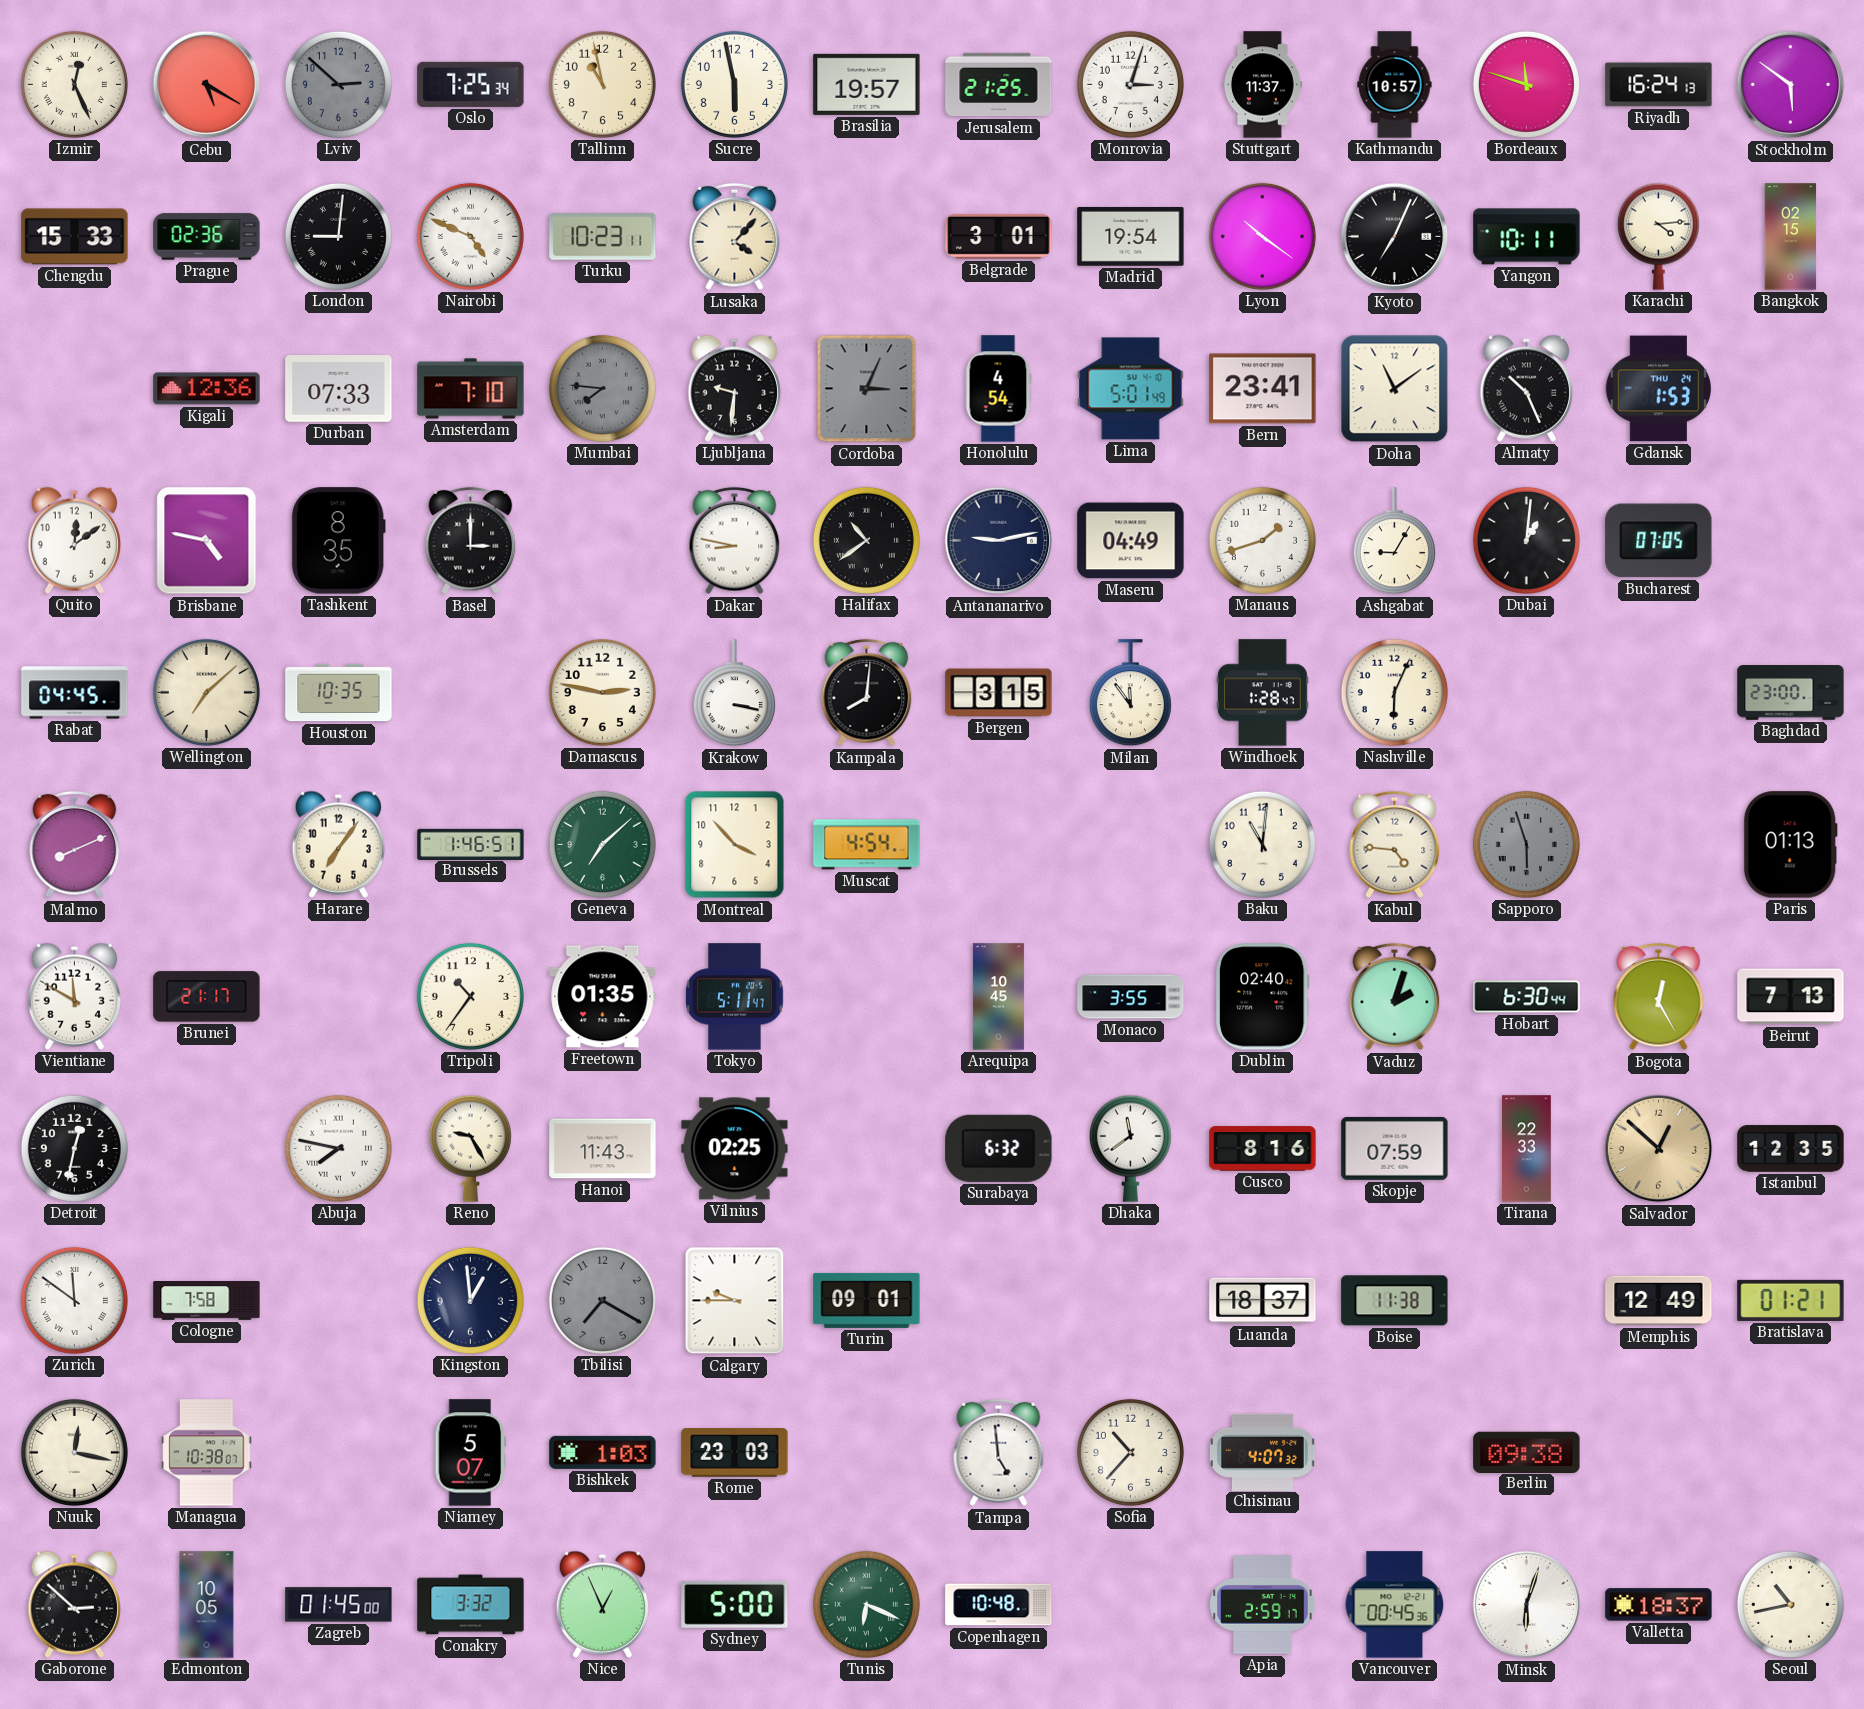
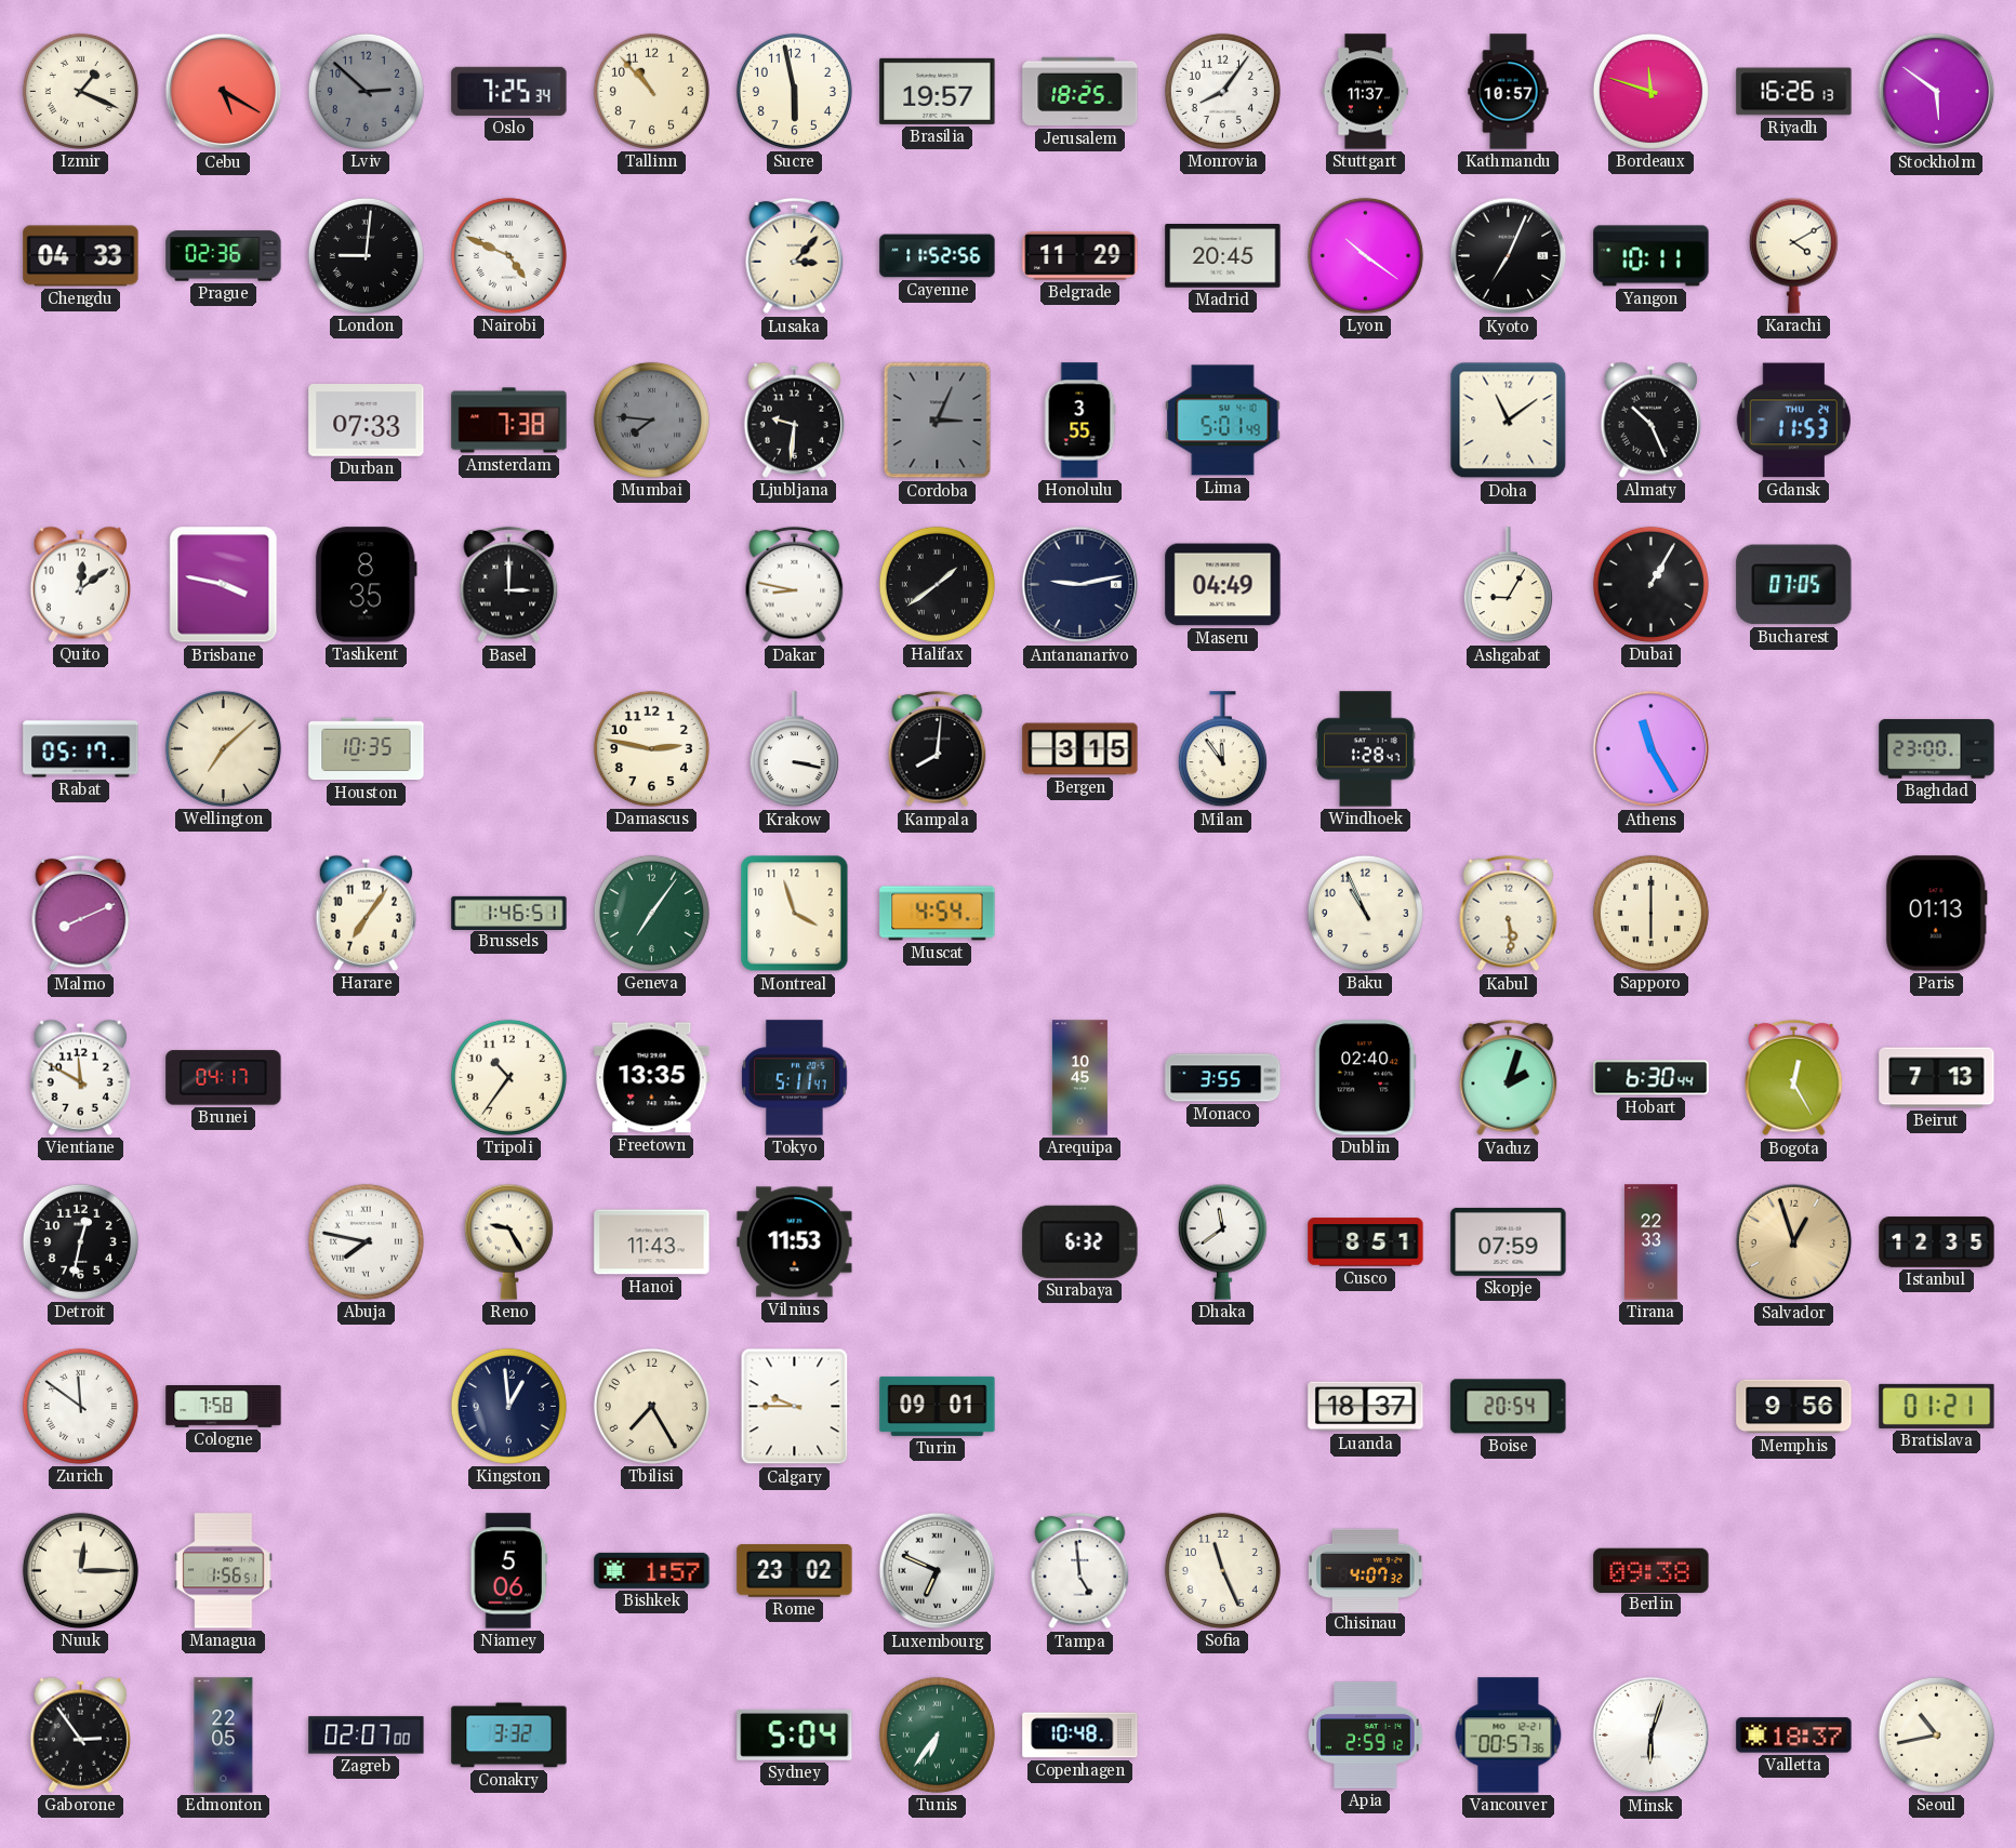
Izmir: 12:26 -> 1:19
Tallinn: 10:58 -> 10:53
Jerusalem: 21:25 -> 18:25
Monrovia: 3:03 -> 8:06
Riyadh: 16:24 -> 16:26
Chengdu: 15:33 -> 04:33
Turku: 10:23 -> none
Lusaka: 4:07 -> 3:07
Cayenne: none -> 11:52
Belgrade: 3:01 -> 11:29
Madrid: 19:54 -> 20:45
Karachi: 4:14 -> 4:10
Bangkok: 02:15 -> none
Kigali: 12:36 -> none
Amsterdam: 7:10 -> 7:38
Honolulu: 4:54 -> 3:55
Bern: 23:41 -> none
Gdansk: 1:53 -> 11:53
Brisbane: 4:47 -> 3:47
Halifax: 10:39 -> 1:39
Manaus: 1:42 -> none
Dubai: 1:01 -> 1:05
Rabat: 04:45 -> 05:17
Nashville: 6:04 -> none
Athens: none -> 11:25
Geneva: 7:08 -> 7:06
Montreal: 3:53 -> 3:57
Baku: 11:01 -> 10:56
Kabul: 4:46 -> 5:29
Sapporo: 5:57 -> 6:00
Sapporo dial: grey -> cream
Brunei: 21:17 -> 04:17
Freetown: 01:35 -> 13:35
Vilnius: 02:25 -> 11:53
Cusco: 8:16 -> 8:51
Salvador: 12:52 -> 12:57
Tbilisi: 7:20 -> 7:25
Tbilisi dial: grey -> cream
Boise: 11:38 -> 20:54
Memphis: 12:49 -> 9:56
Nuuk: 12:17 -> 12:15
Managua: 10:38 -> 1:56
Niamey: 5:07 -> 5:06
Bishkek: 1:03 -> 1:57
Rome: 23:03 -> 23:02
Luxembourg: none -> 6:49
Sofia: 10:37 -> 11:26
Gaborone: 2:52 -> 2:54
Edmonton: 10:05 -> 22:05
Zagreb: 01:45 -> 02:07
Nice: 12:56 -> none
Sydney: 5:00 -> 5:04
Tunis: 6:19 -> 6:36
Apia: 2:59:17 -> 2:59:12
Vancouver: 00:45 -> 00:57
